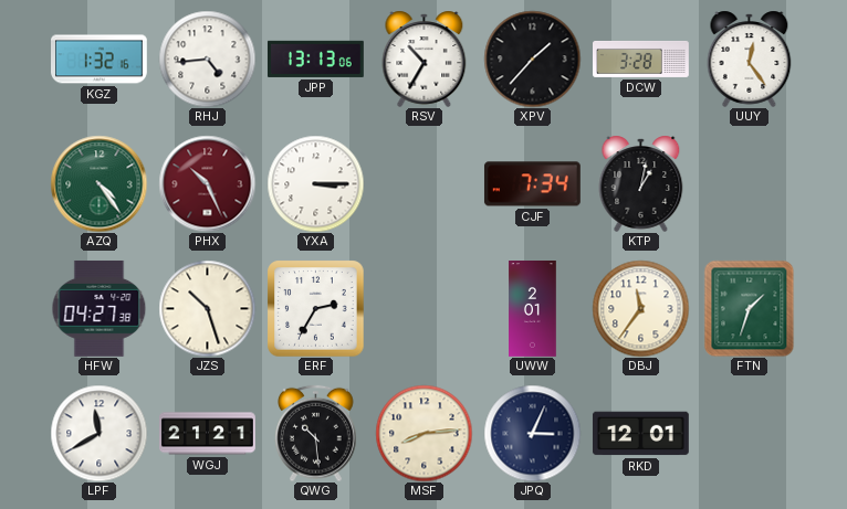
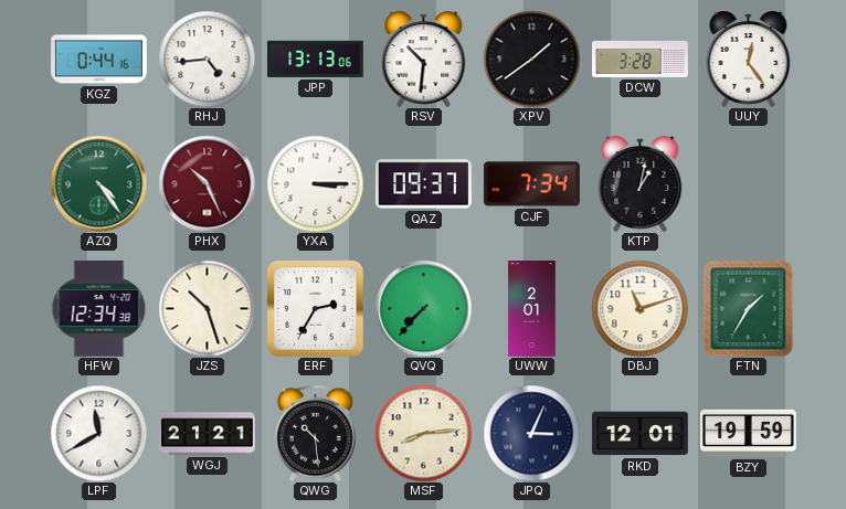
KGZ: 1:32 -> 0:44
RSV: 10:35 -> 10:31
XPV: 1:37 -> 1:39
QAZ: none -> 09:37
HFW: 04:27 -> 12:34
QVQ: none -> 7:37
DBJ: 11:36 -> 11:12
FTN: 1:33 -> 1:35
BZY: none -> 19:59
